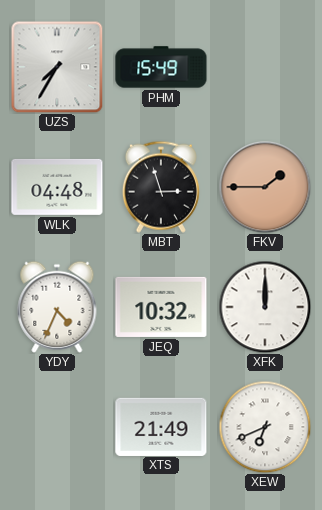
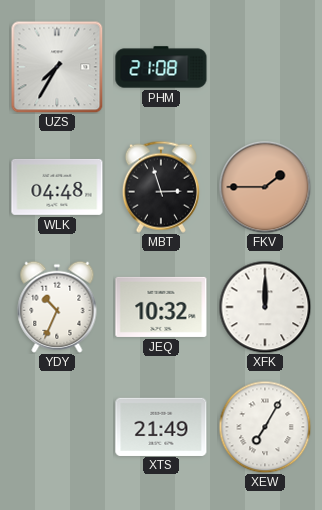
PHM: 15:49 -> 21:08
YDY: 4:34 -> 10:34
XEW: 6:41 -> 7:05
